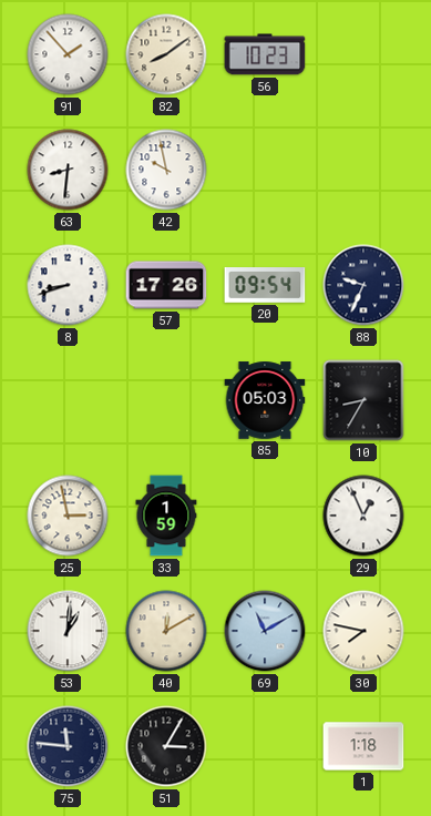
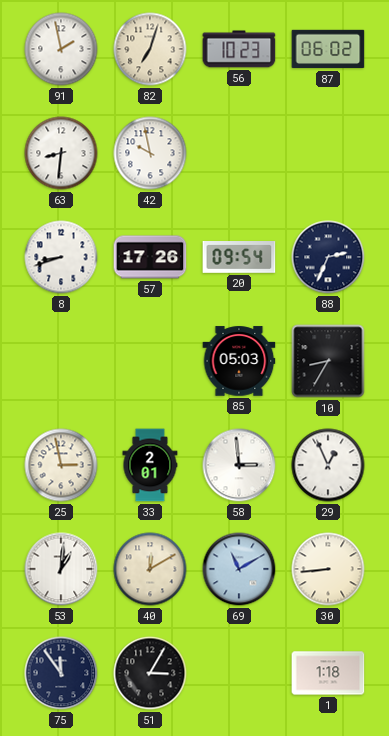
91: 1:53 -> 1:58
82: 8:09 -> 7:03
87: none -> 06:02
88: 9:34 -> 2:34
33: 1:59 -> 2:01
58: none -> 2:59
30: 7:47 -> 8:44
75: 11:46 -> 11:54
